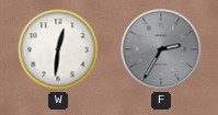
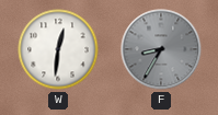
F: 2:35 -> 8:35
